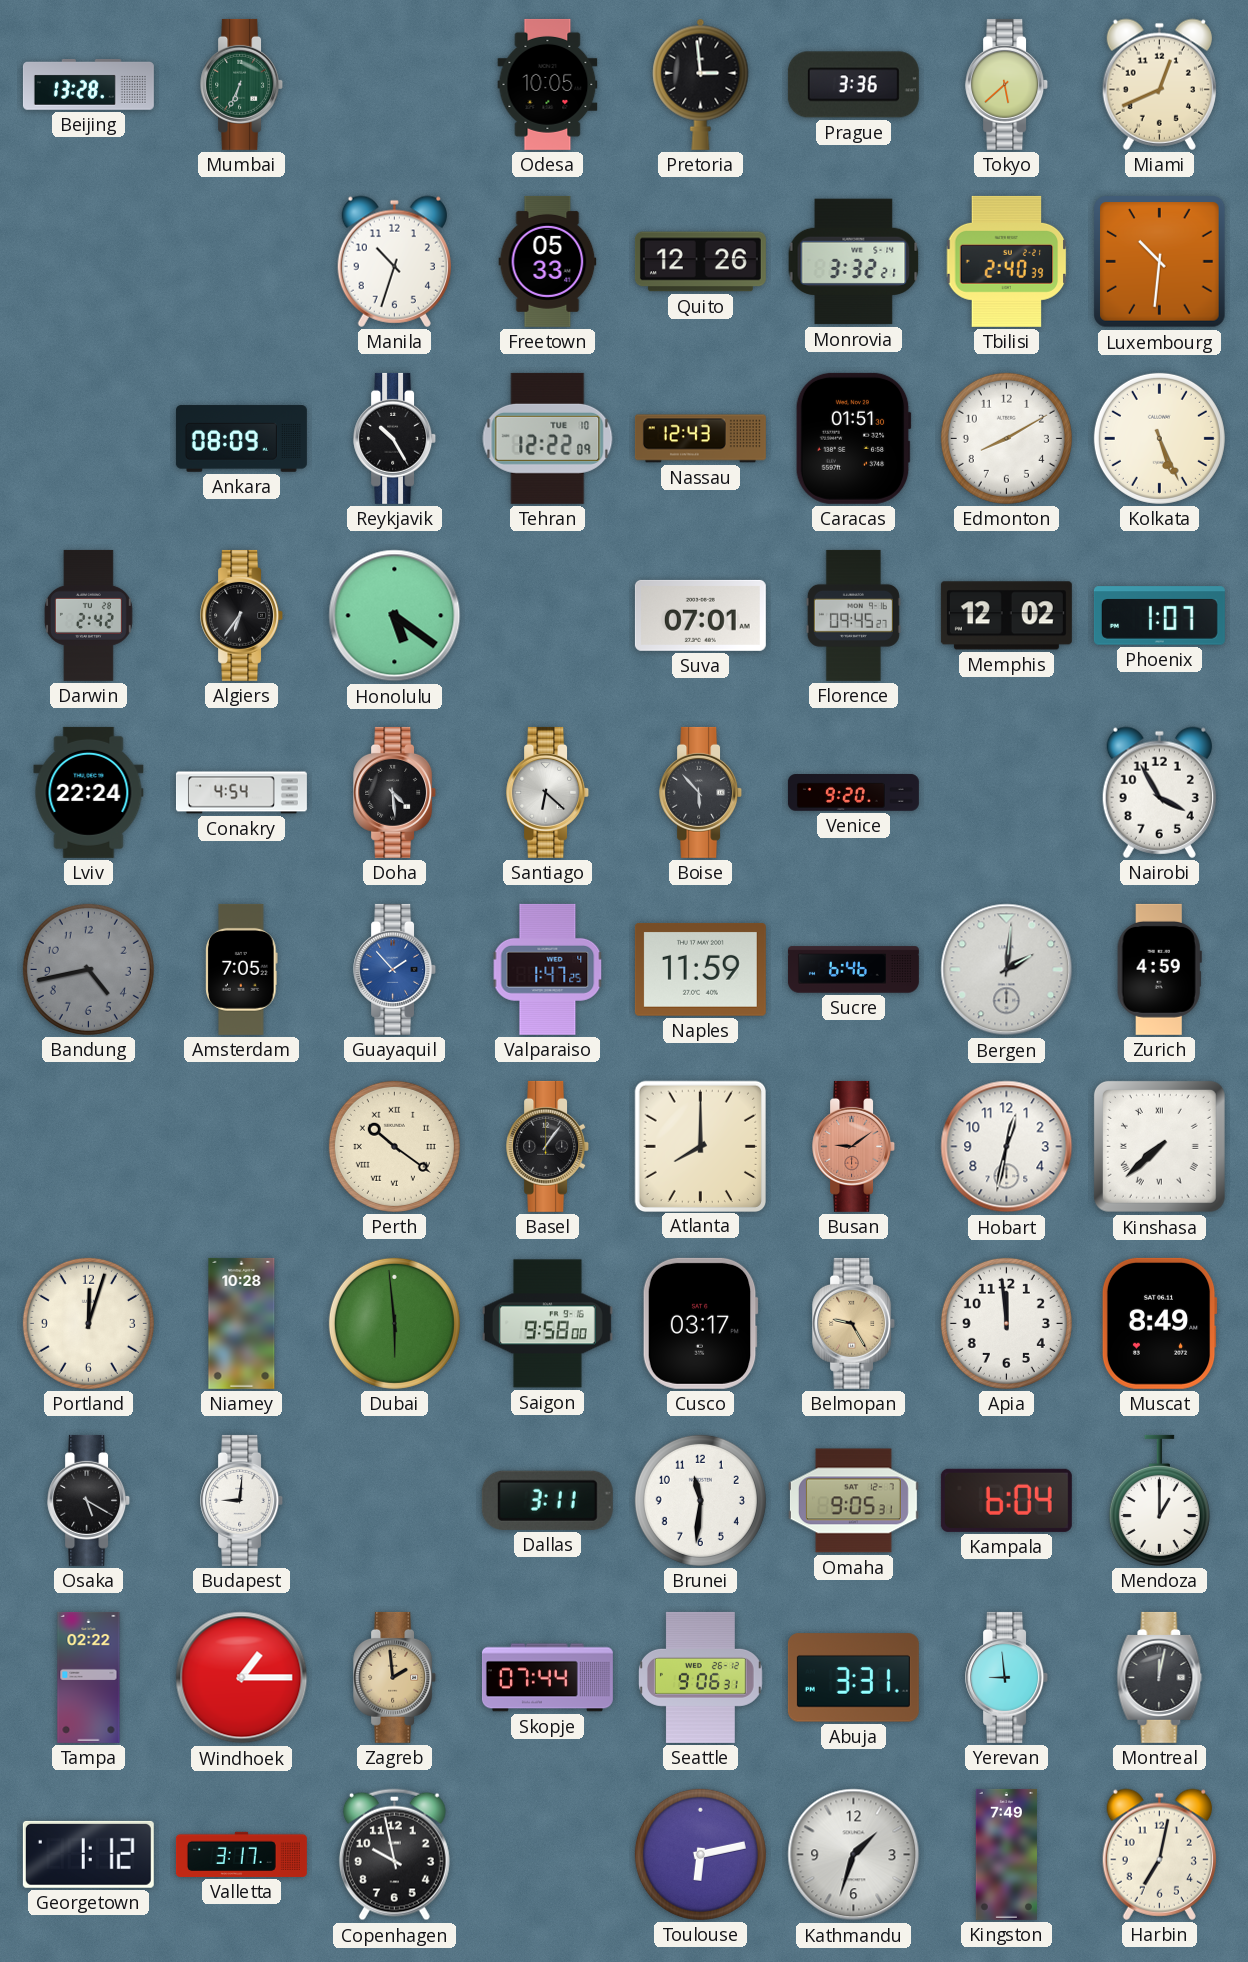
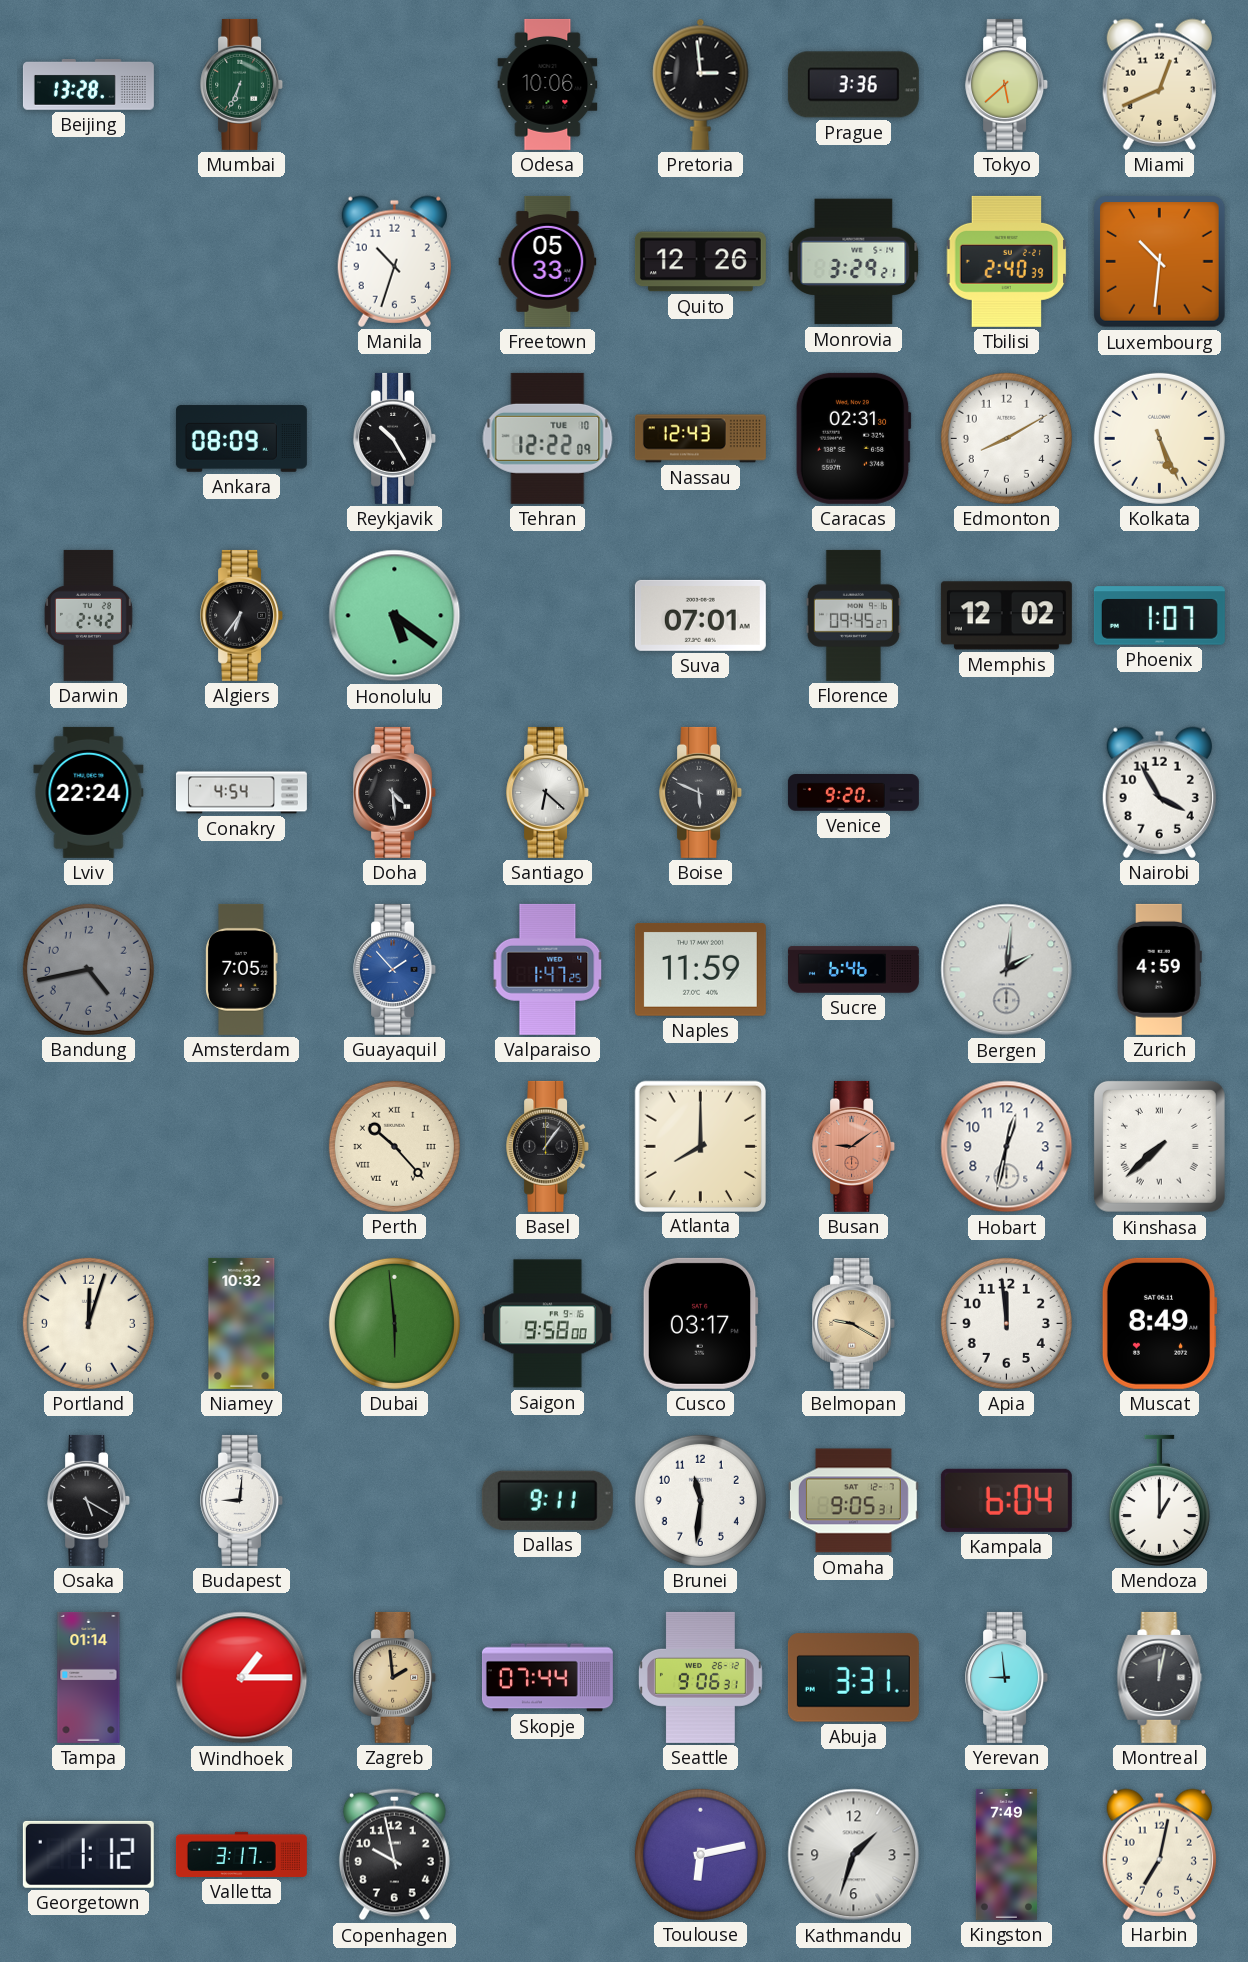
Odesa: 10:05 -> 10:06
Monrovia: 3:32 -> 3:29
Caracas: 01:51 -> 02:31
Boise: 5:53 -> 5:49
Perth: 10:21 -> 10:23
Niamey: 10:28 -> 10:32
Belmopan: 9:25 -> 9:20
Dallas: 3:11 -> 9:11
Tampa: 02:22 -> 01:14
